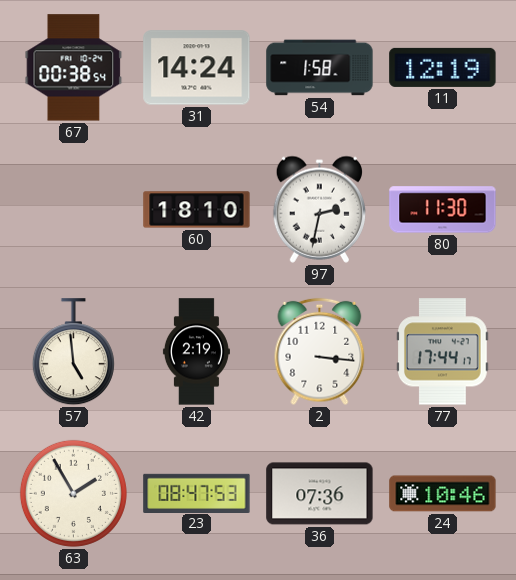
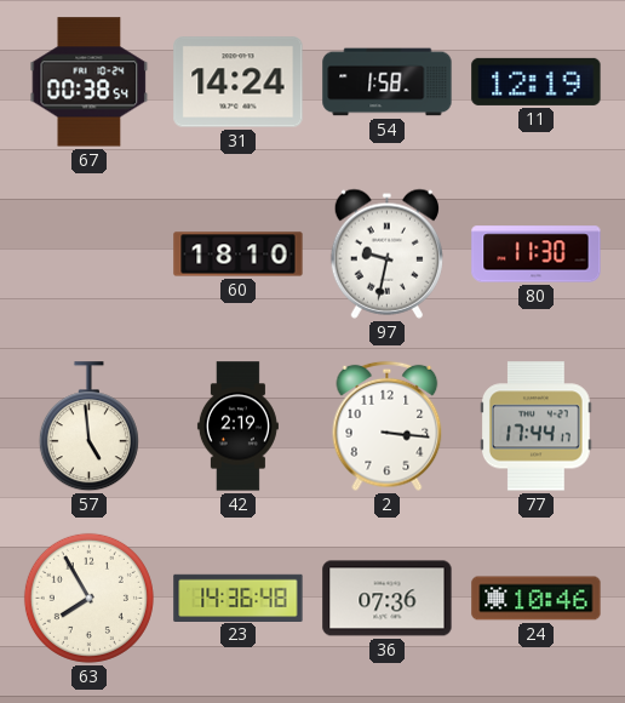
97: 2:32 -> 9:32
63: 1:55 -> 7:55
23: 08:47 -> 14:36
